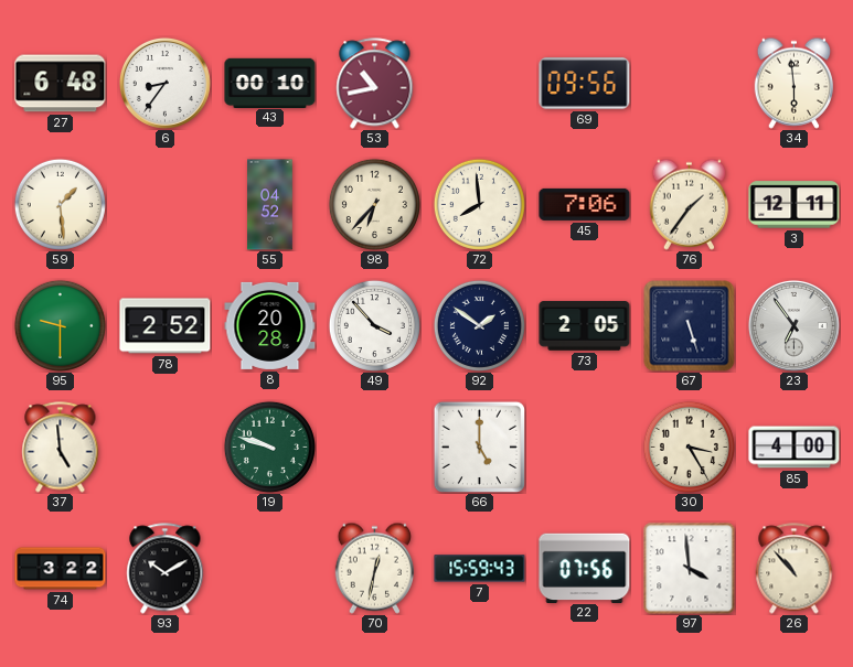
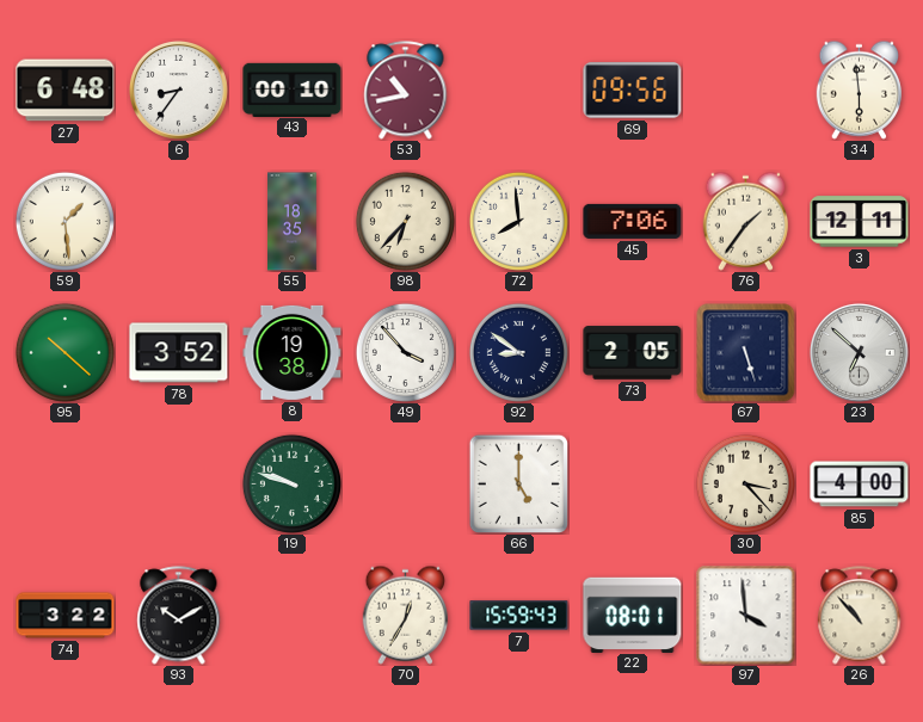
55: 04:52 -> 18:35
95: 9:30 -> 10:22
78: 2:52 -> 3:52
8: 20:28 -> 19:38
92: 1:51 -> 8:51
23: 6:54 -> 6:52
37: 4:59 -> none
30: 3:25 -> 3:23
70: 12:32 -> 12:35
22: 07:56 -> 08:01
